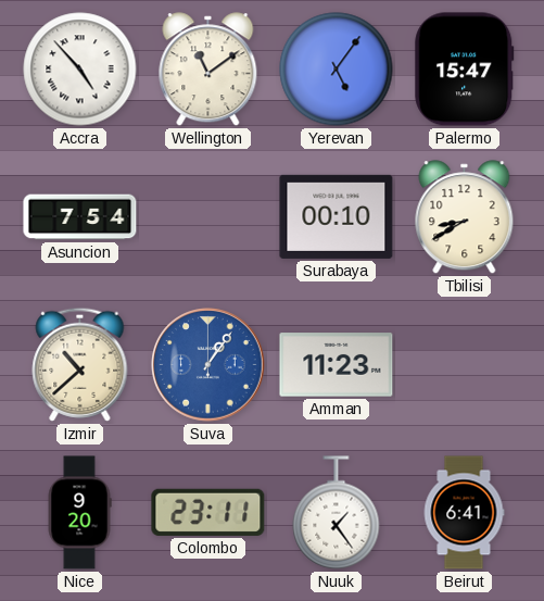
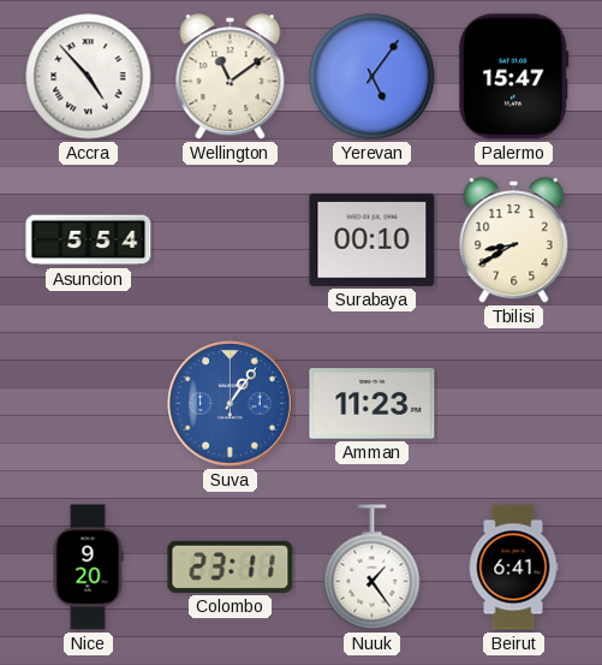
Asuncion: 7:54 -> 5:54
Izmir: 10:38 -> none
